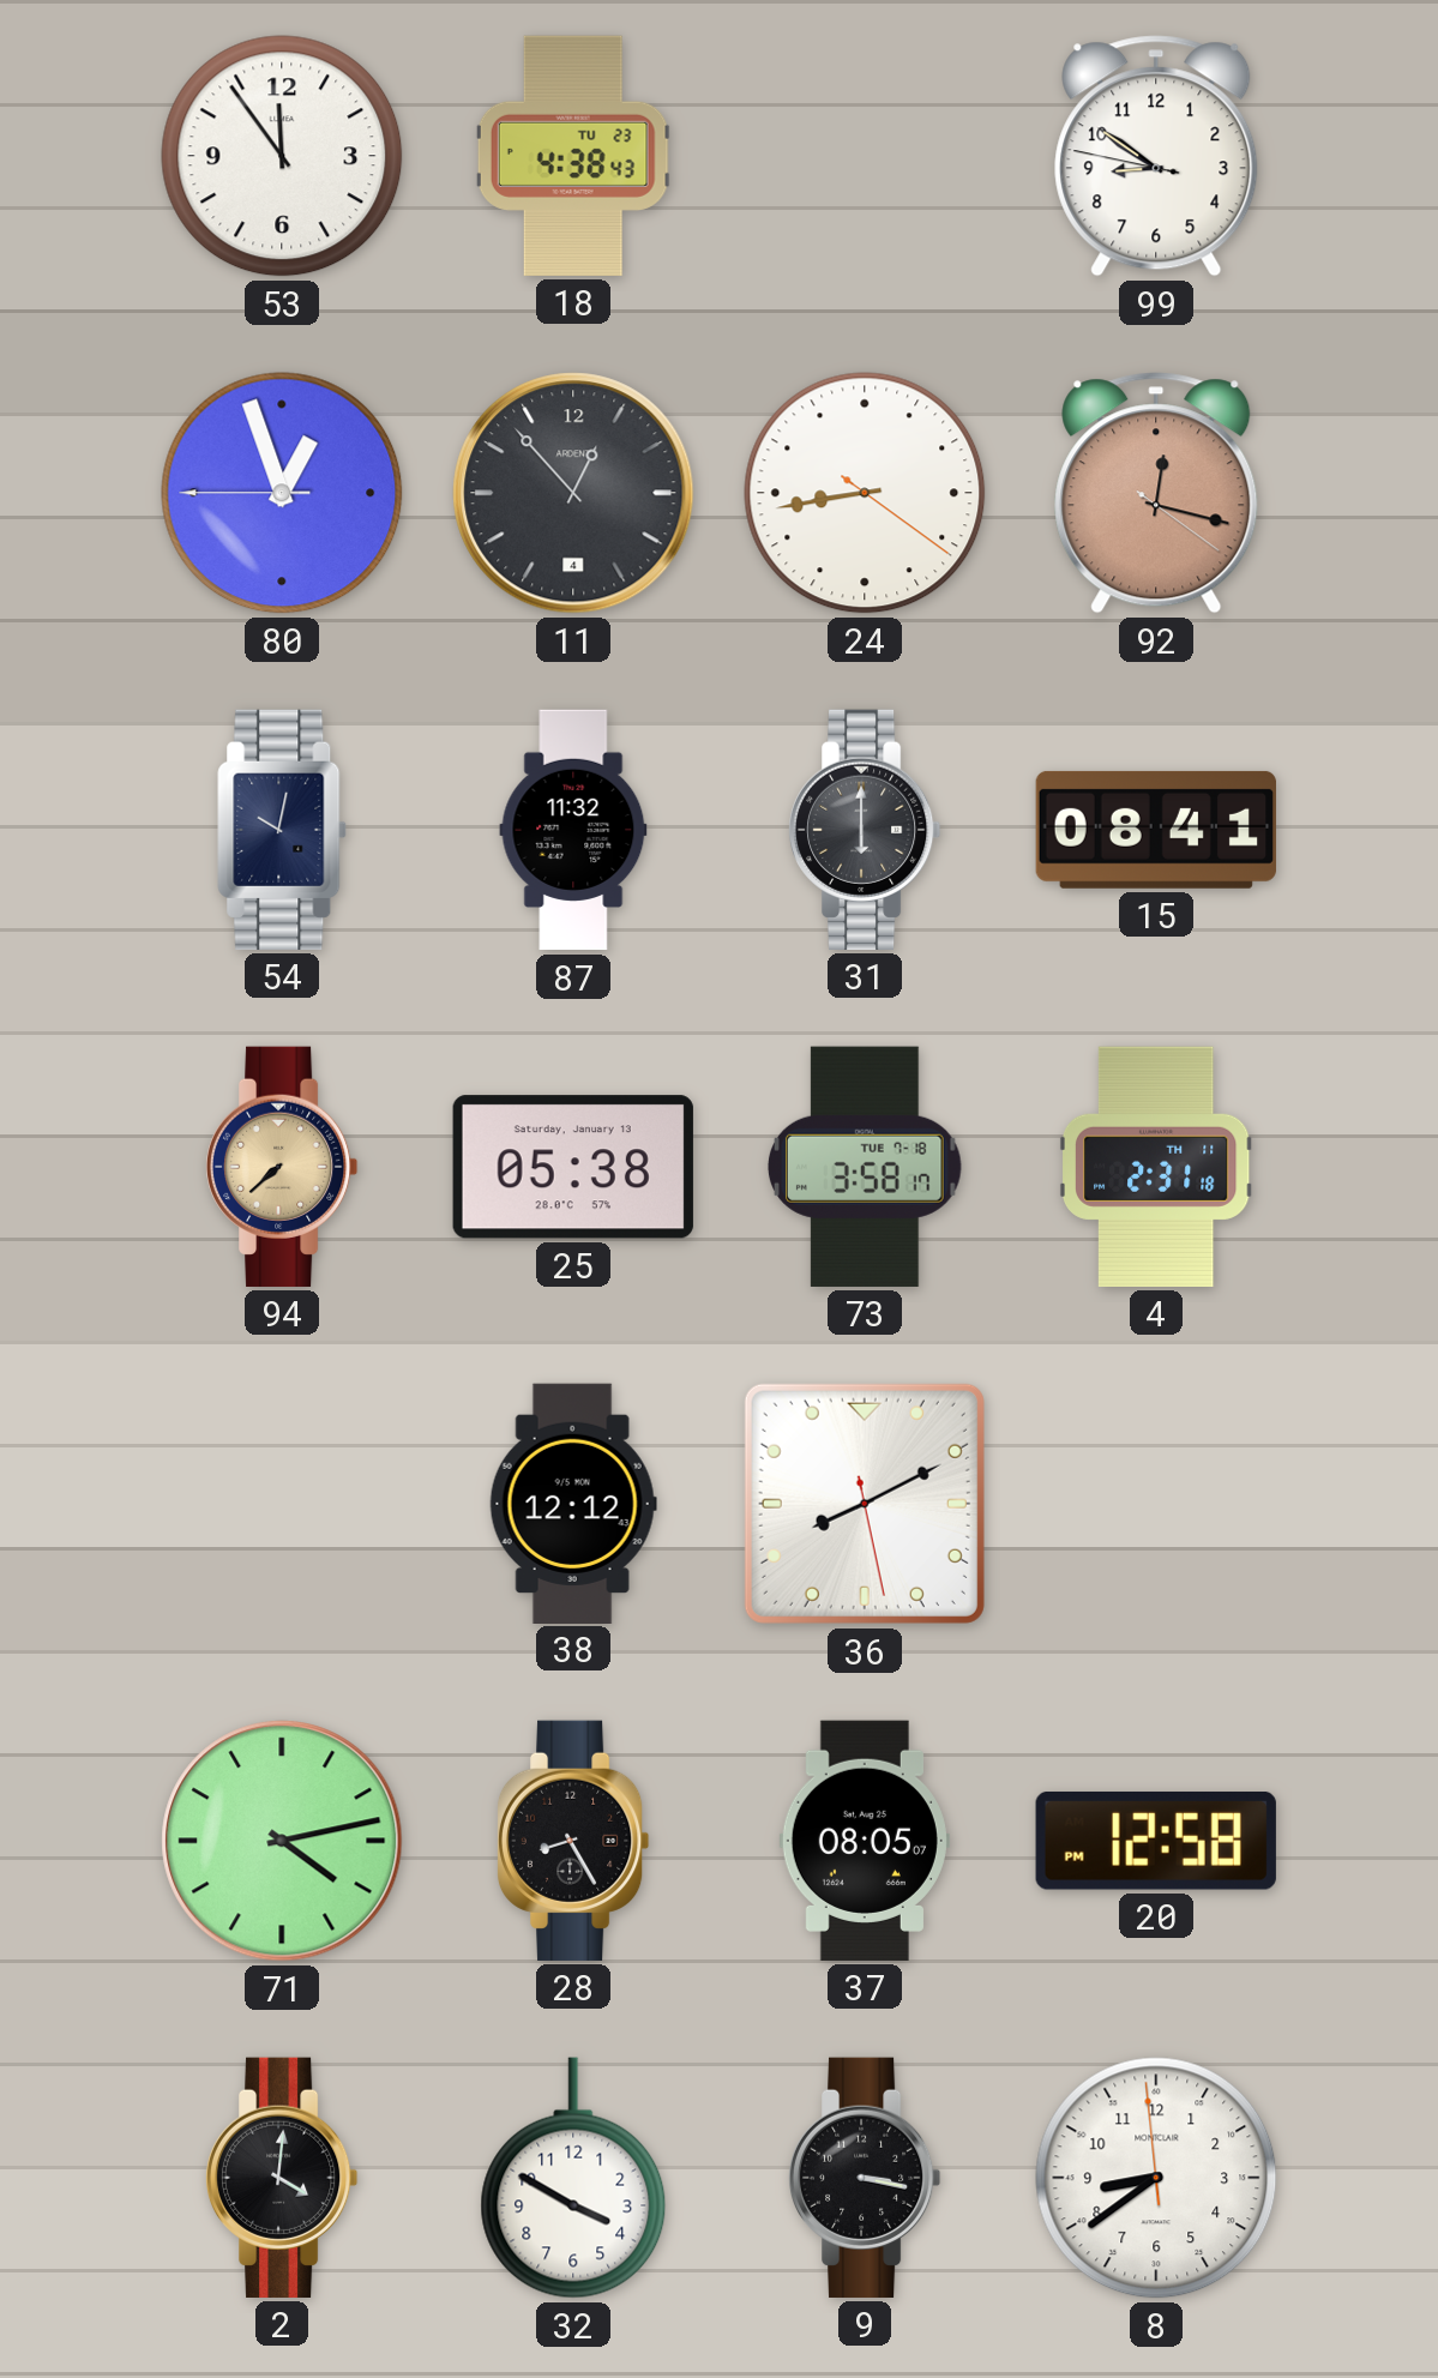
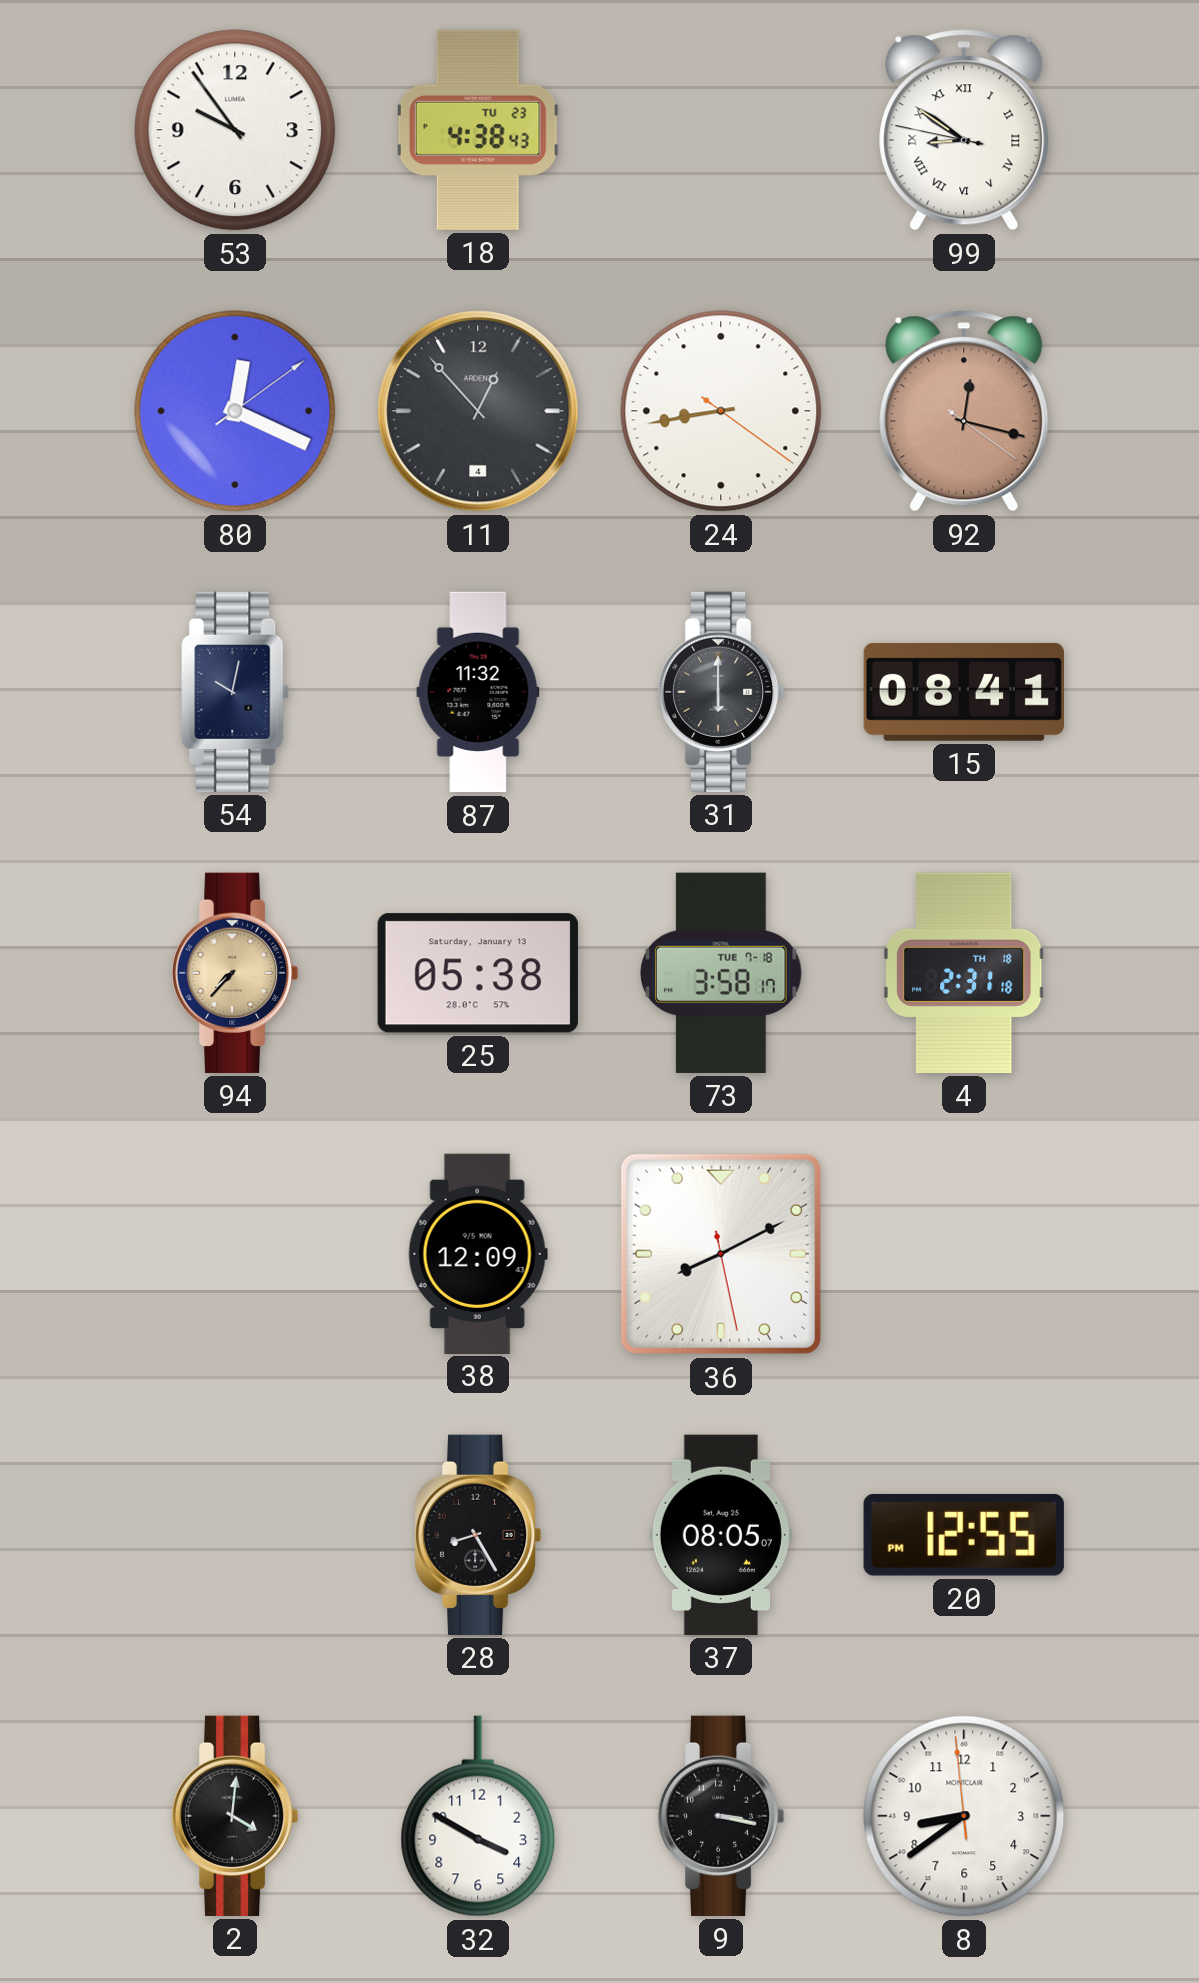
53: 11:54 -> 9:54
99 numerals: Arabic -> Roman
80: 12:56 -> 12:19
94: 7:38 -> 7:37
4 date: TH 11 -> TH 18
38: 12:12 -> 12:09
71: 4:13 -> none
20: 12:58 -> 12:55
